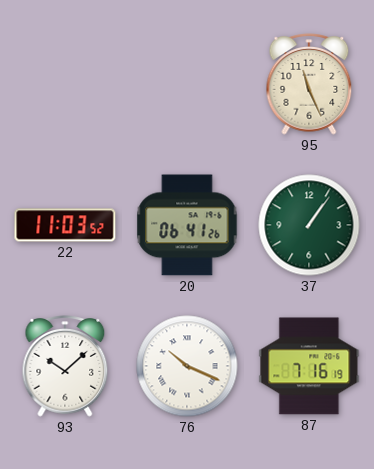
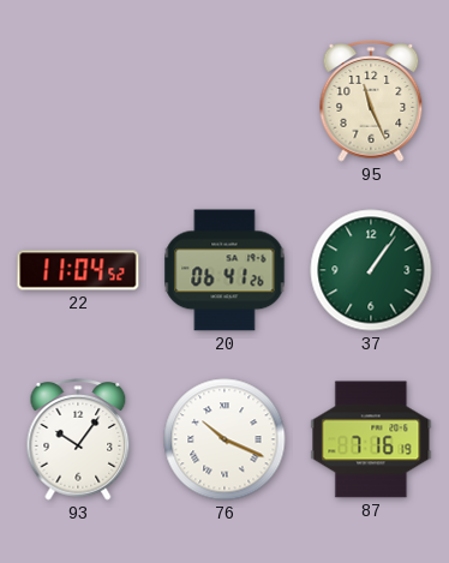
22: 11:03 -> 11:04
93: 10:08 -> 10:06
